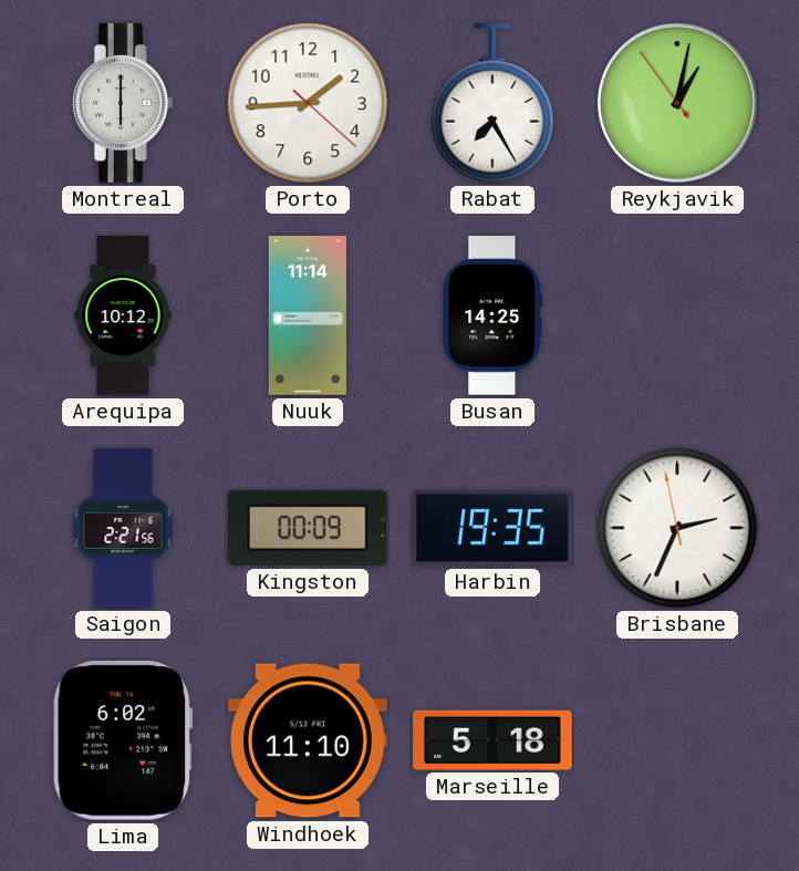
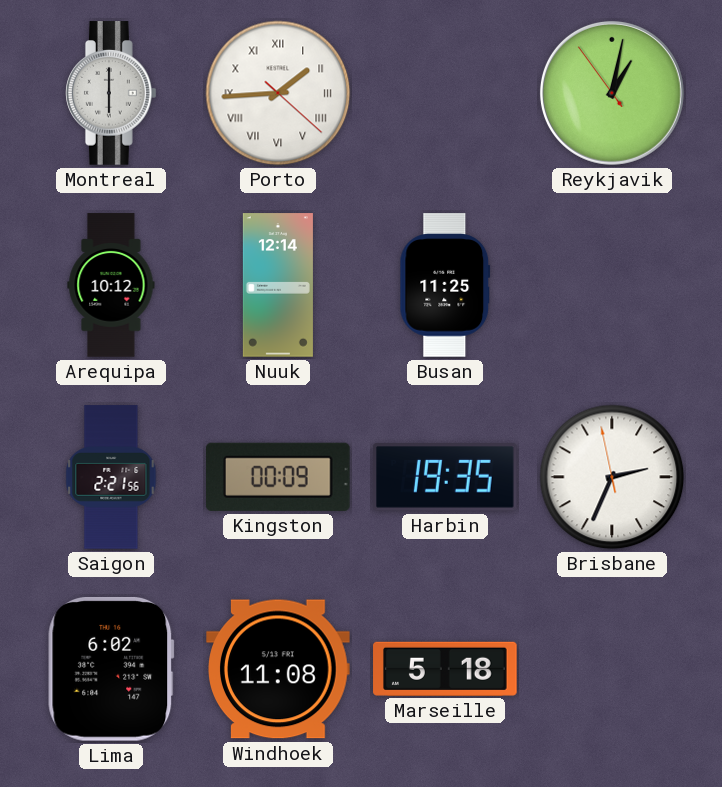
Porto numerals: Arabic -> Roman
Rabat: 7:25 -> none
Nuuk: 11:14 -> 12:14
Busan: 14:25 -> 11:25
Windhoek: 11:10 -> 11:08
